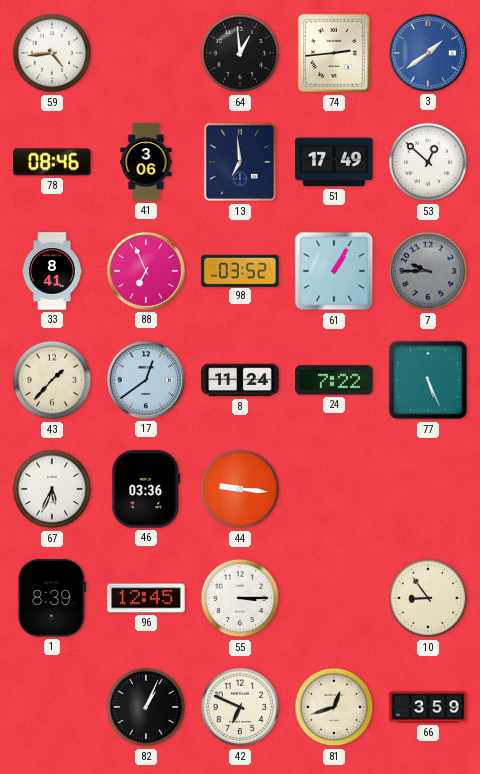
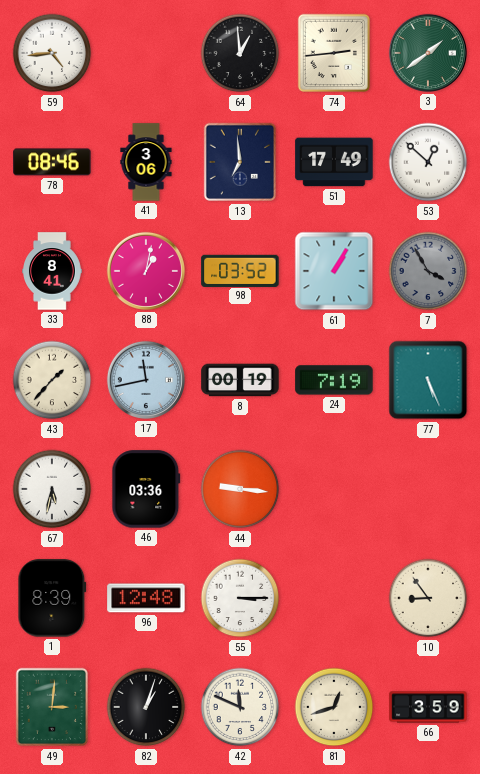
3 dial: blue -> green
88: 6:56 -> 1:02
7: 9:45 -> 3:55
17: 12:39 -> 11:43
8: 11:24 -> 00:19
24: 7:22 -> 7:19
67: 5:34 -> 5:32
96: 12:45 -> 12:48
49: none -> 3:01
82: 1:04 -> 1:03
42: 6:49 -> 11:49
